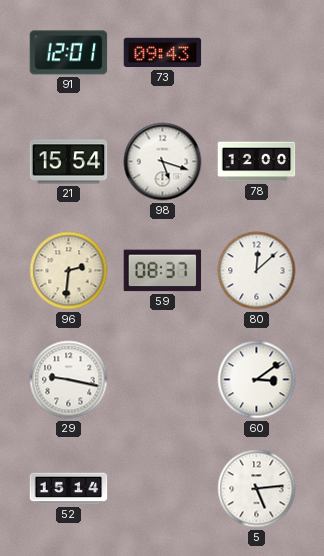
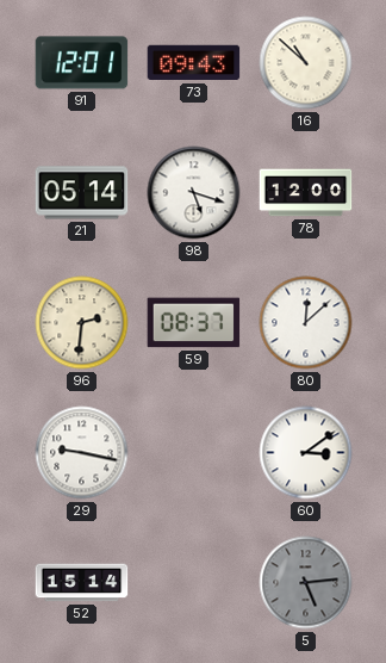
16: none -> 10:52
21: 15:54 -> 05:14
5 dial: white -> grey
